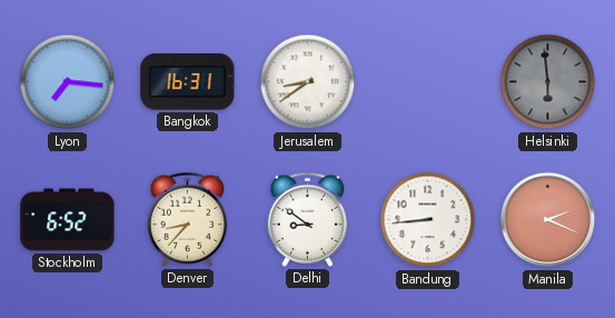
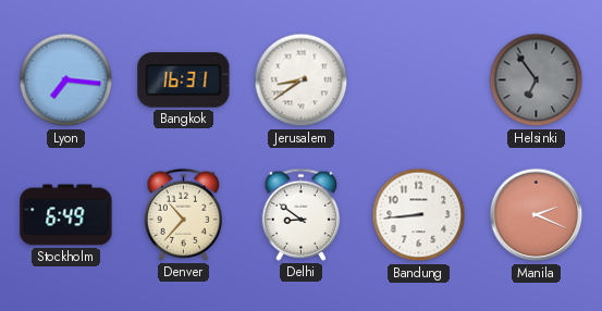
Helsinki: 5:59 -> 6:54
Stockholm: 6:52 -> 6:49
Denver: 8:37 -> 10:37
